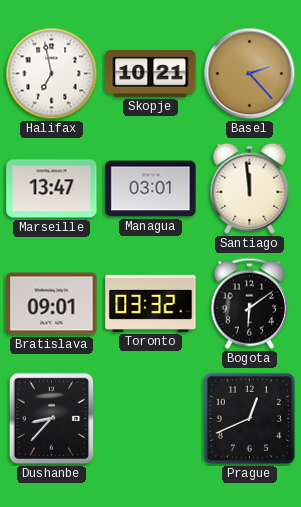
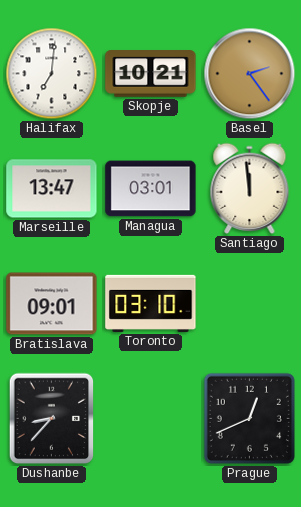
Halifax: 6:58 -> 7:01
Basel: 2:23 -> 2:24
Toronto: 03:32 -> 03:10
Bogota: 6:09 -> none
